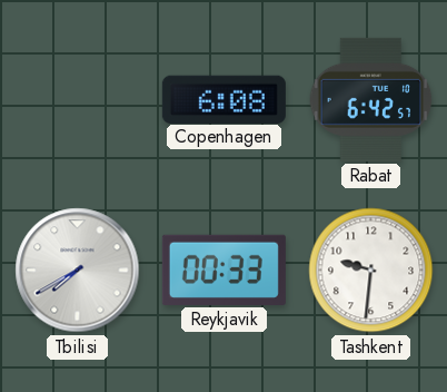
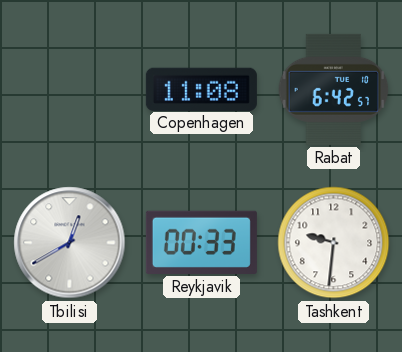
Copenhagen: 6:08 -> 11:08
Tbilisi: 7:40 -> 12:40
